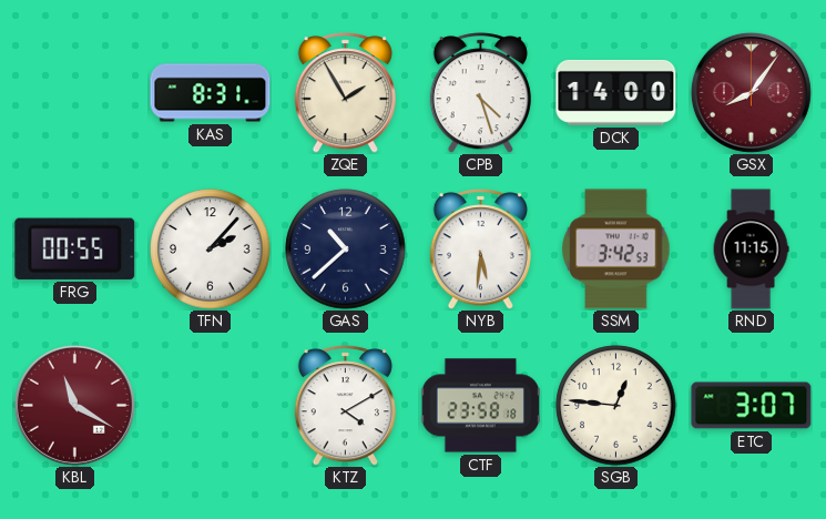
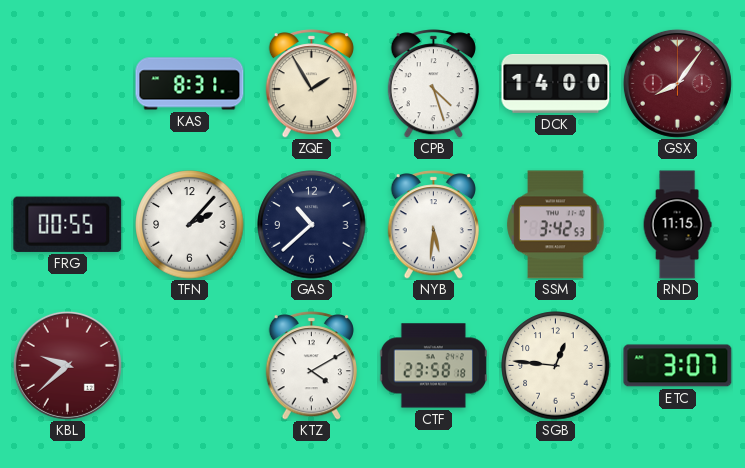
KBL: 11:20 -> 9:38
